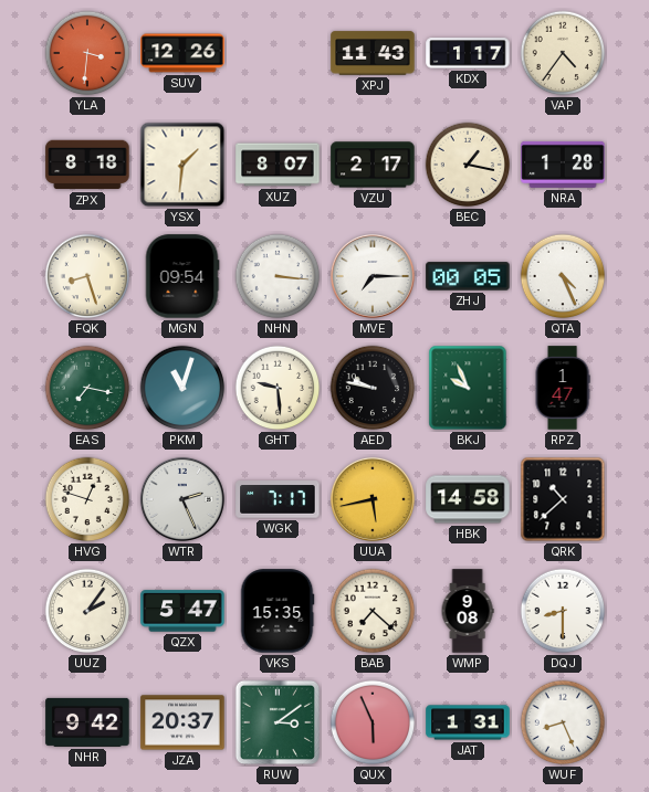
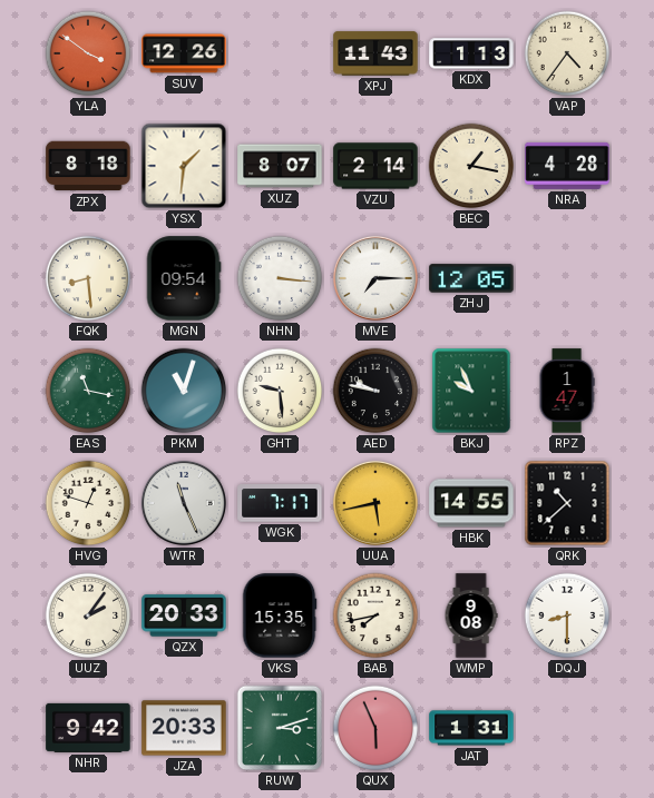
YLA: 3:31 -> 3:51
KDX: 1:17 -> 1:13
VZU: 2:17 -> 2:14
NRA: 1:28 -> 4:28
FQK: 8:27 -> 8:29
ZHJ: 00:05 -> 12:05
QTA: 4:26 -> none
EAS: 7:17 -> 11:17
WTR: 2:26 -> 11:26
HBK: 14:58 -> 14:55
QZX: 5:47 -> 20:33
BAB: 7:22 -> 7:43
JZA: 20:37 -> 20:33
RUW: 3:09 -> 3:12
WUF: 8:26 -> none
